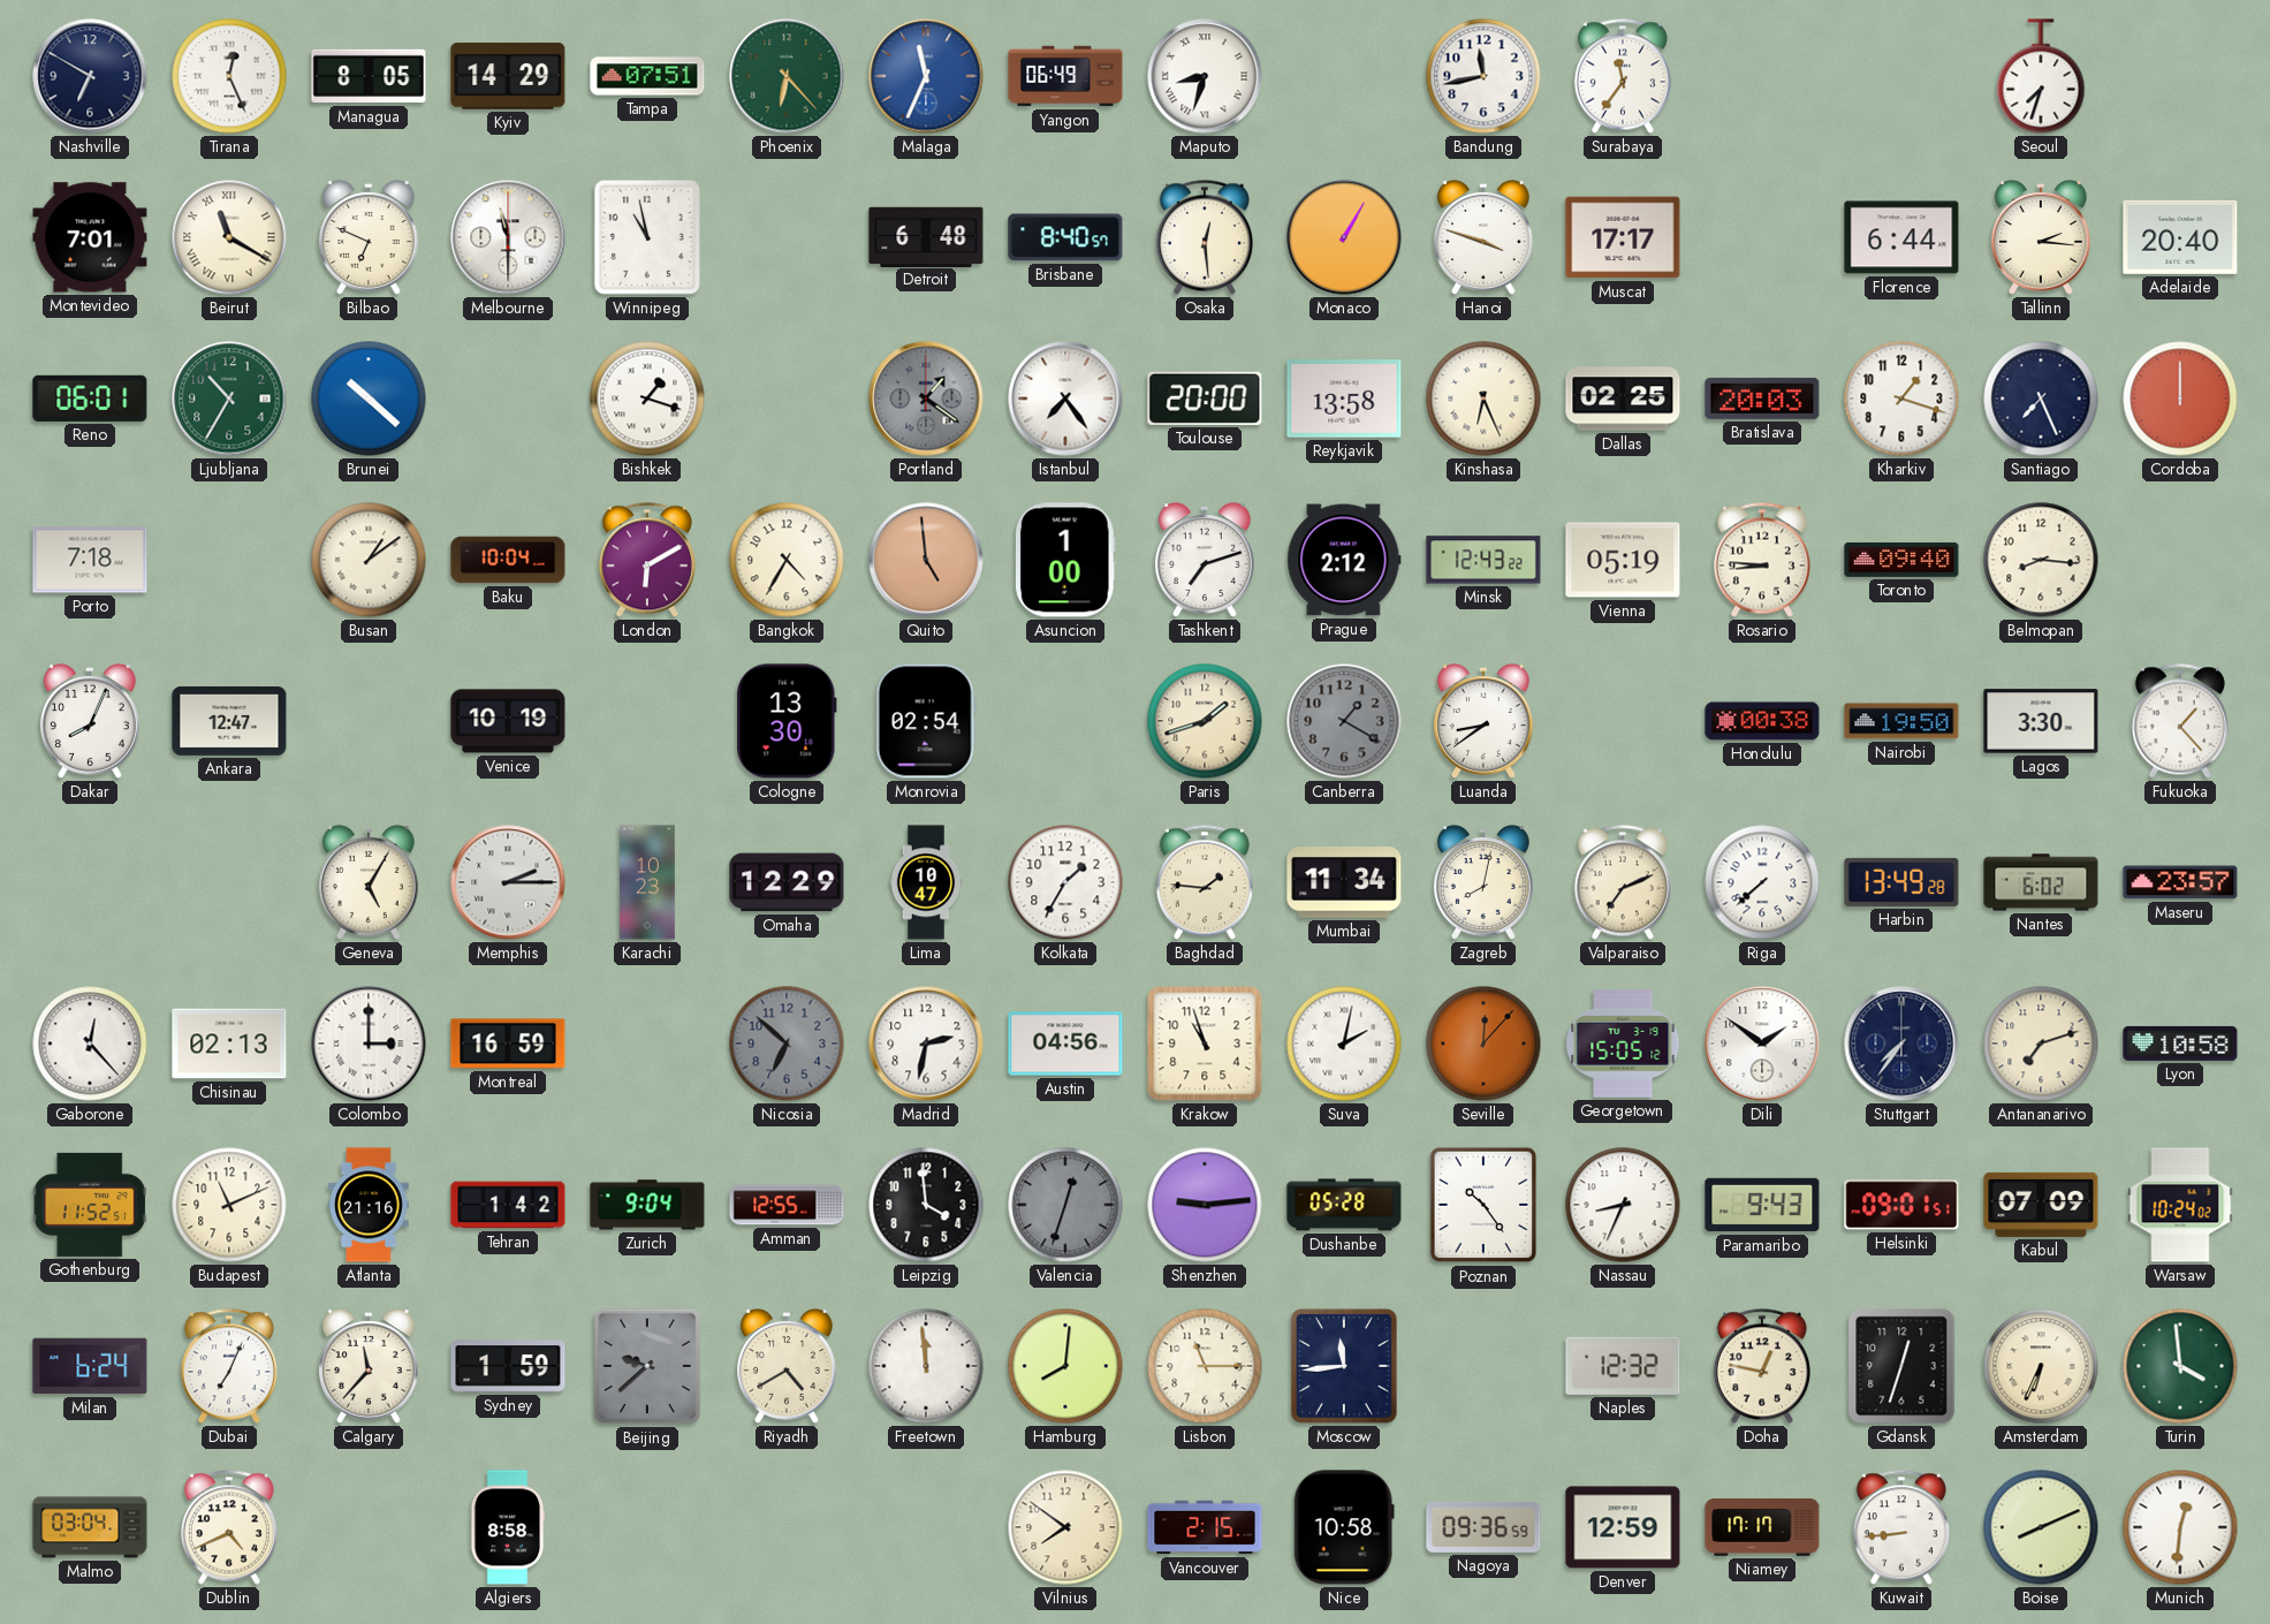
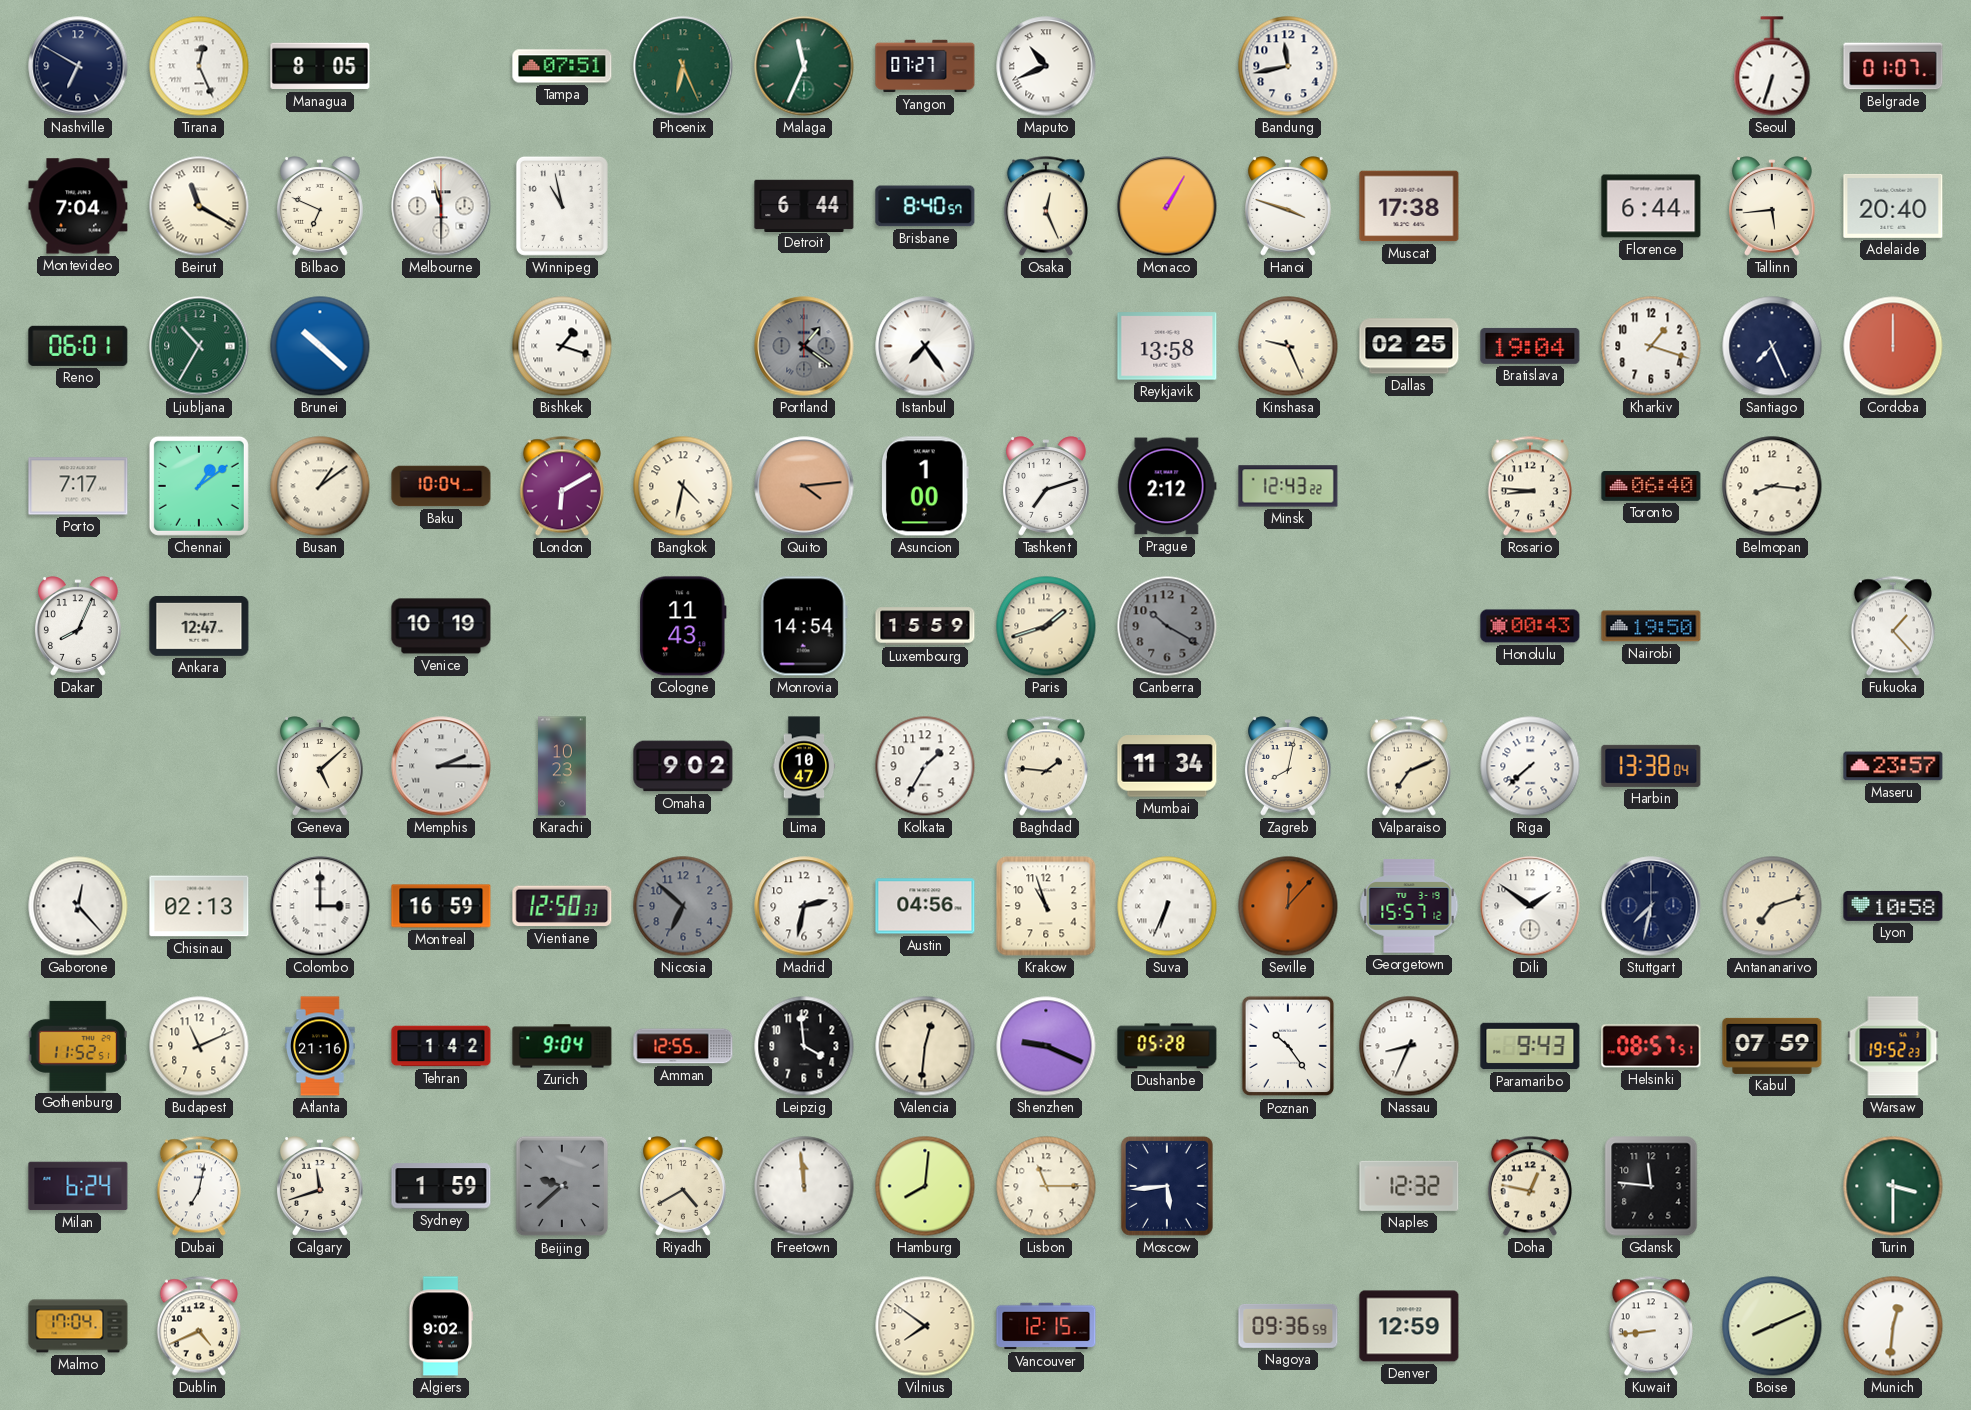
Kyiv: 14:29 -> none
Phoenix: 6:23 -> 6:26
Malaga dial: blue -> green
Yangon: 06:49 -> 07:27
Maputo: 8:33 -> 10:41
Surabaya: 11:36 -> none
Seoul: 7:33 -> 6:33
Belgrade: none -> 01:07
Montevideo: 7:01 -> 7:04
Detroit: 6:48 -> 6:44
Osaka: 12:29 -> 12:26
Muscat: 17:17 -> 17:38
Tallinn: 2:16 -> 5:44
Toulouse: 20:00 -> none
Kinshasa: 6:26 -> 9:26
Bratislava: 20:03 -> 19:04
Porto: 7:18 -> 7:17
Chennai: none -> 1:09
Bangkok: 4:35 -> 4:32
Quito: 4:59 -> 4:14
Vienna: 05:19 -> none
Toronto: 09:40 -> 06:40
Cologne: 13:30 -> 11:43
Monrovia: 02:54 -> 14:54
Luxembourg: none -> 15:59
Canberra: 1:20 -> 10:20
Luanda: 8:39 -> none
Honolulu: 00:38 -> 00:43
Lagos: 3:30 -> none
Geneva: 5:05 -> 5:08
Omaha: 12:29 -> 9:02
Harbin: 13:49 -> 13:38
Nantes: 6:02 -> none
Vientiane: none -> 12:50
Suva: 2:02 -> 6:34
Georgetown: 15:05 -> 15:57
Stuttgart: 7:36 -> 7:32
Valencia: 12:33 -> 12:31
Valencia dial: grey -> cream
Shenzhen: 9:14 -> 9:19
Helsinki: 09:01 -> 08:57
Kabul: 07:09 -> 07:59
Warsaw: 10:24 -> 19:52
Dubai: 7:04 -> 7:02
Calgary: 11:37 -> 11:42
Moscow: 11:44 -> 5:44
Gdansk: 12:33 -> 11:46
Amsterdam: 6:34 -> none
Turin: 3:59 -> 3:30
Malmo: 03:04 -> 17:04
Algiers: 8:58 -> 9:02
Vancouver: 2:15 -> 12:15
Nice: 10:58 -> none
Niamey: 17:17 -> none
